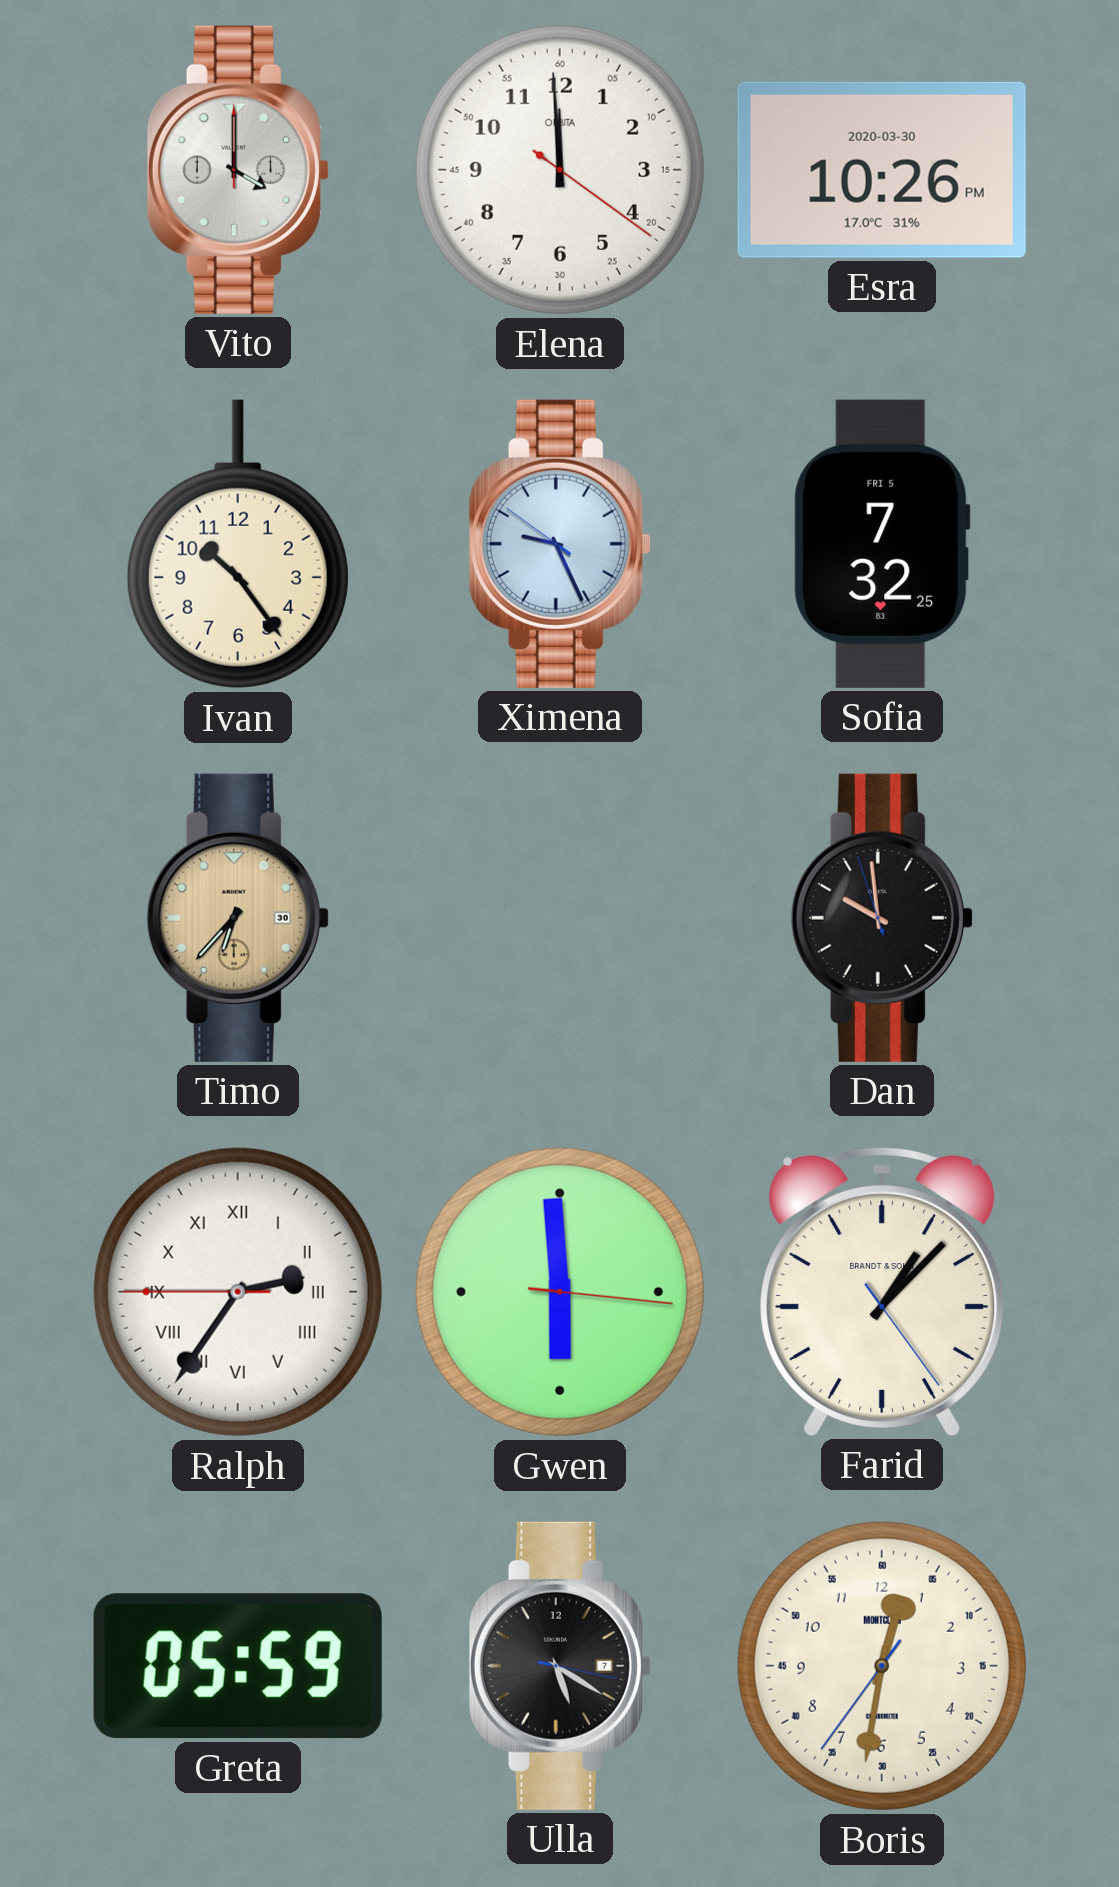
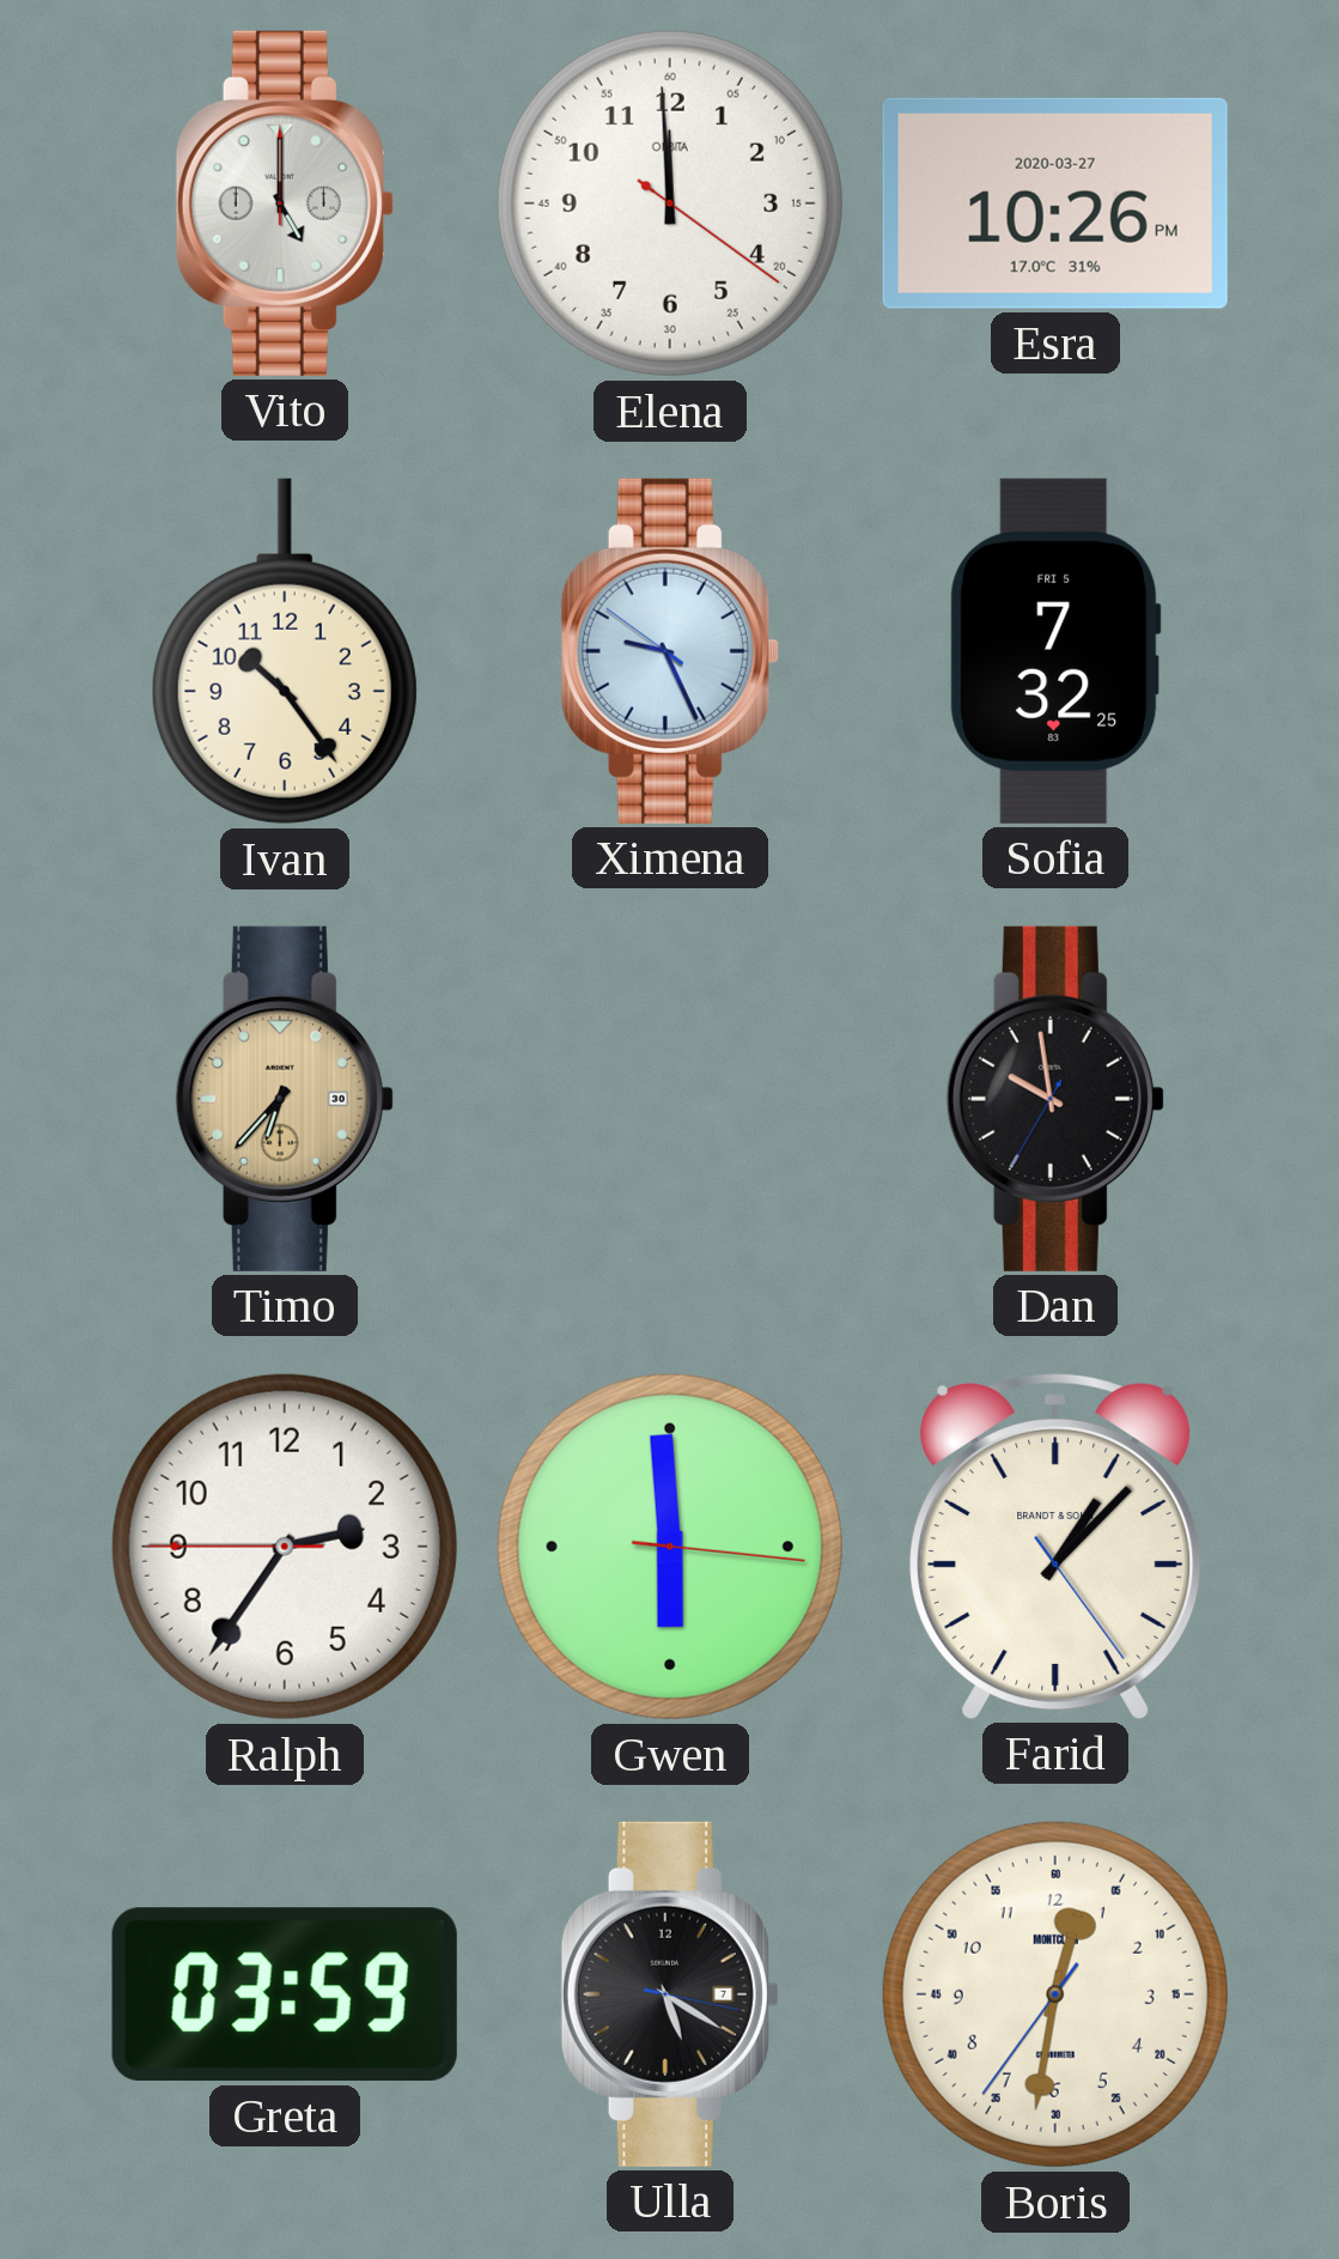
Vito: 4:00 -> 5:00
Esra date: 2020-03-30 -> 2020-03-27
Dan: 9:58:57 -> 9:58:35
Ralph numerals: Roman -> Arabic
Greta: 05:59 -> 03:59
